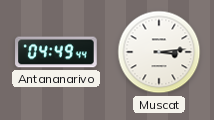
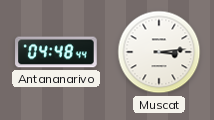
Antananarivo: 04:49 -> 04:48
